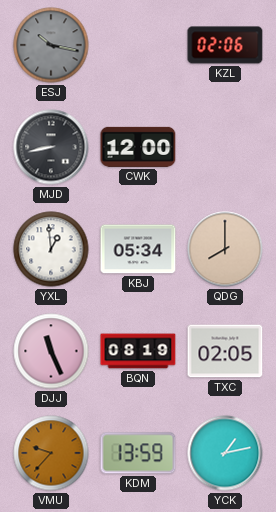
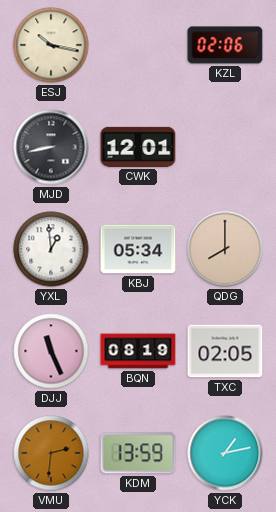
ESJ dial: grey -> cream
CWK: 12:00 -> 12:01
VMU: 9:37 -> 2:31
